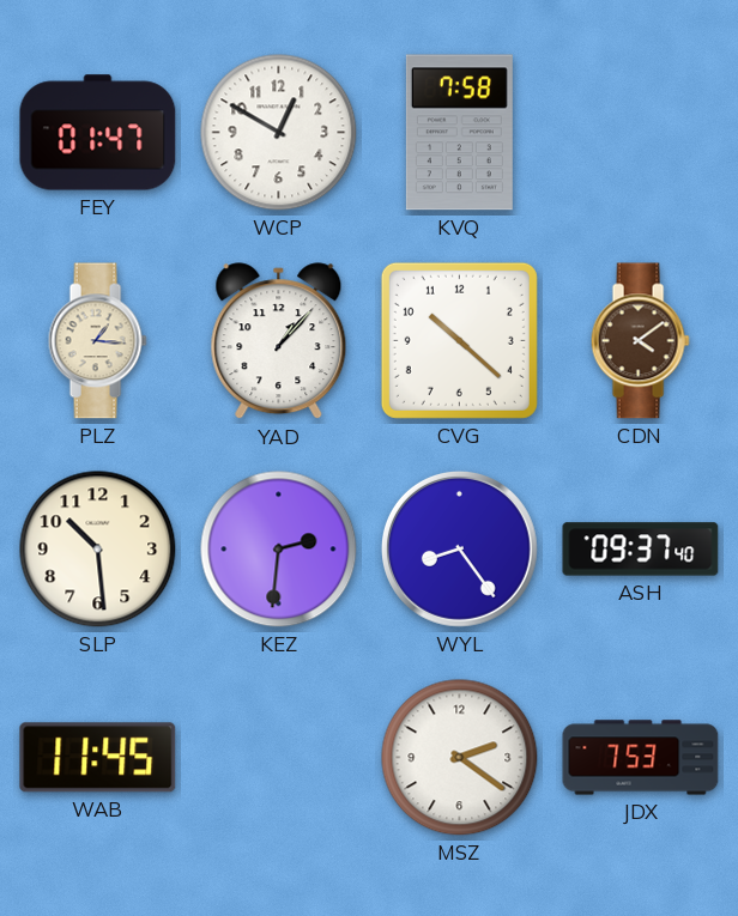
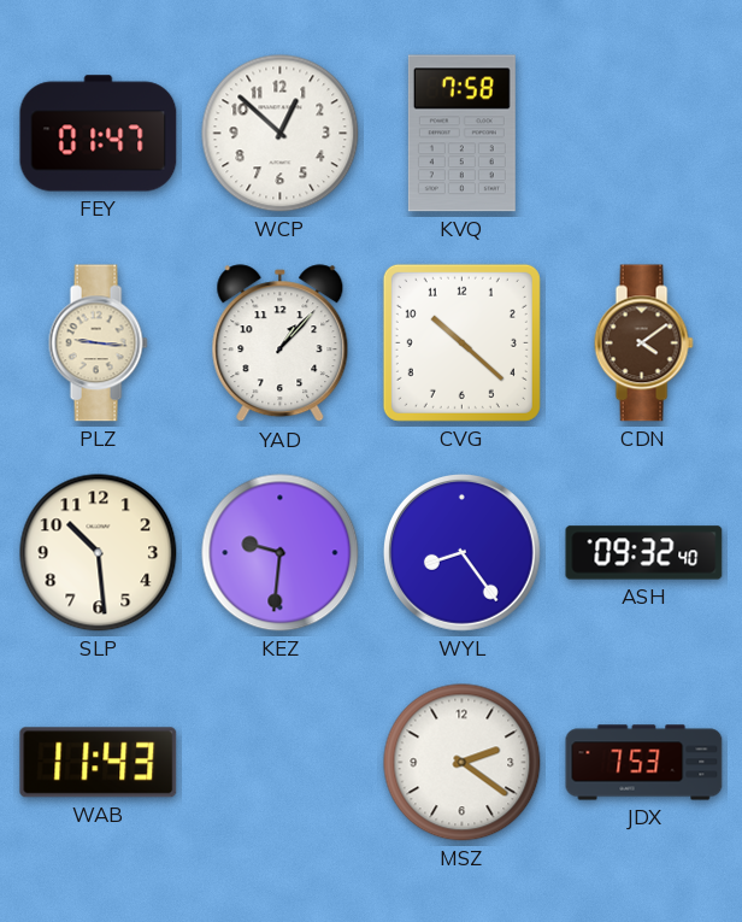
WCP: 12:50 -> 12:52
PLZ: 1:16 -> 9:16
KEZ: 2:31 -> 9:31
ASH: 09:37 -> 09:32
WAB: 11:45 -> 11:43
